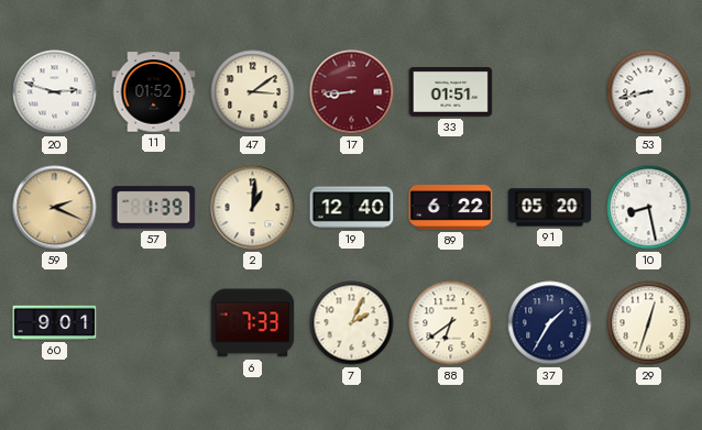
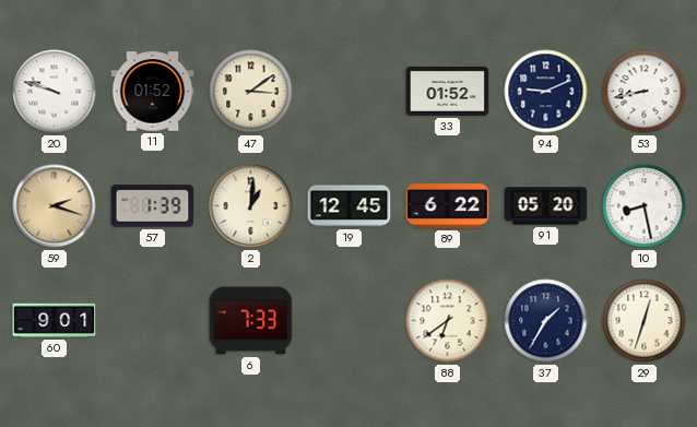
20: 2:48 -> 9:48
17: 8:44 -> none
33: 01:51 -> 01:52
94: none -> 9:11
59: 2:19 -> 2:18
19: 12:40 -> 12:45
7: 2:04 -> none
